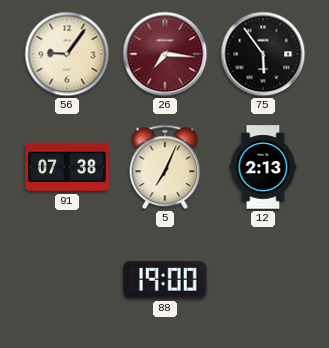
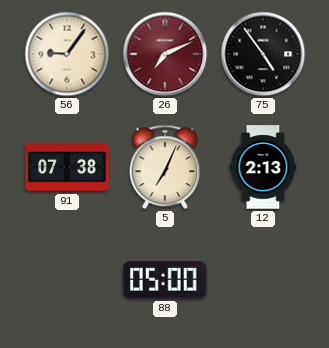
26: 7:16 -> 7:11
75: 5:54 -> 4:54
88: 19:00 -> 05:00
